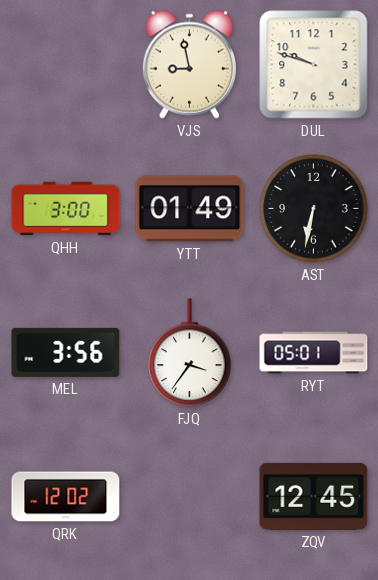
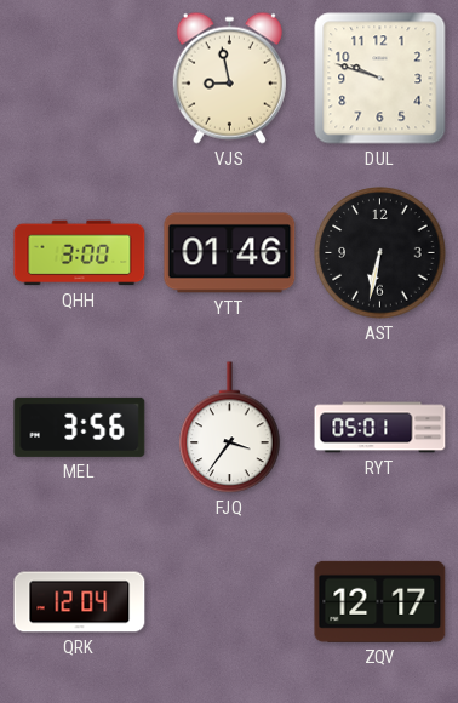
YTT: 01:49 -> 01:46
QRK: 12:02 -> 12:04
ZQV: 12:45 -> 12:17
